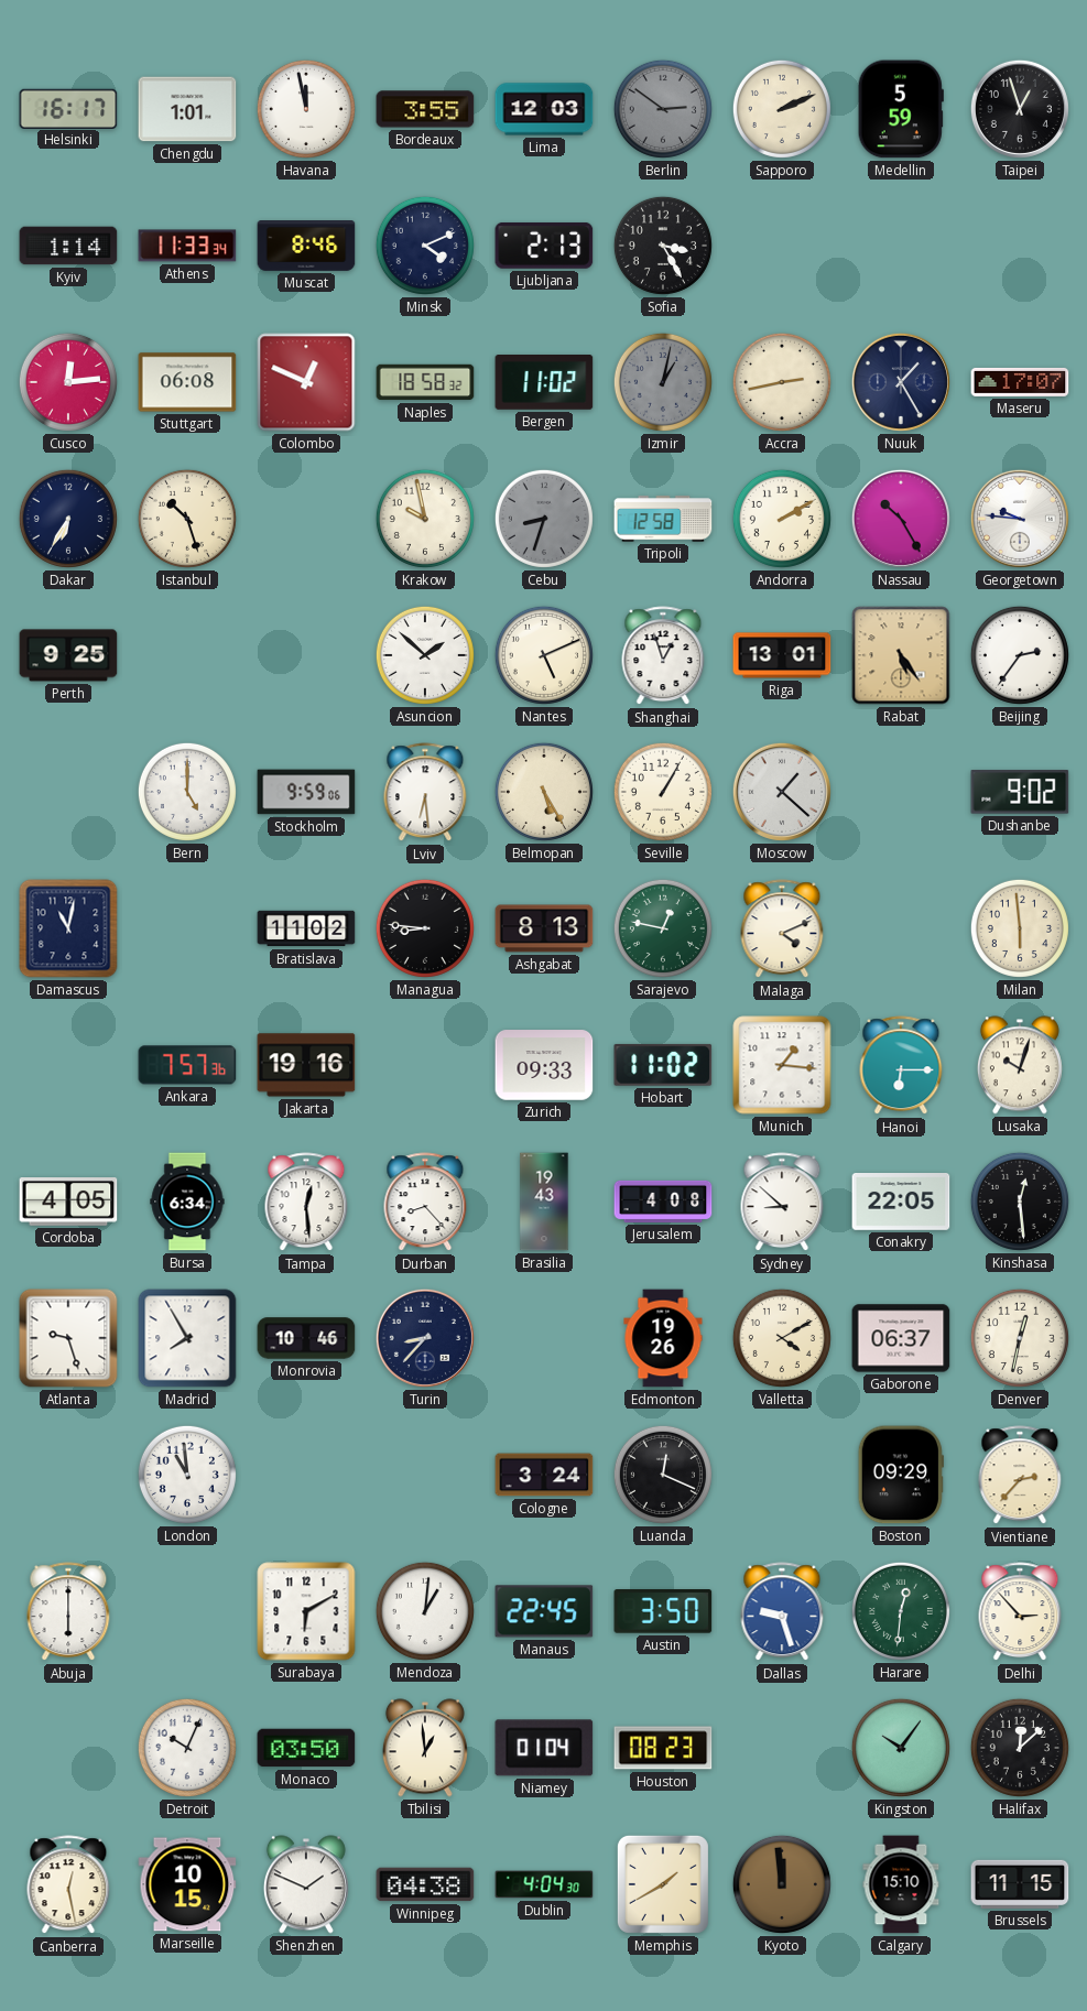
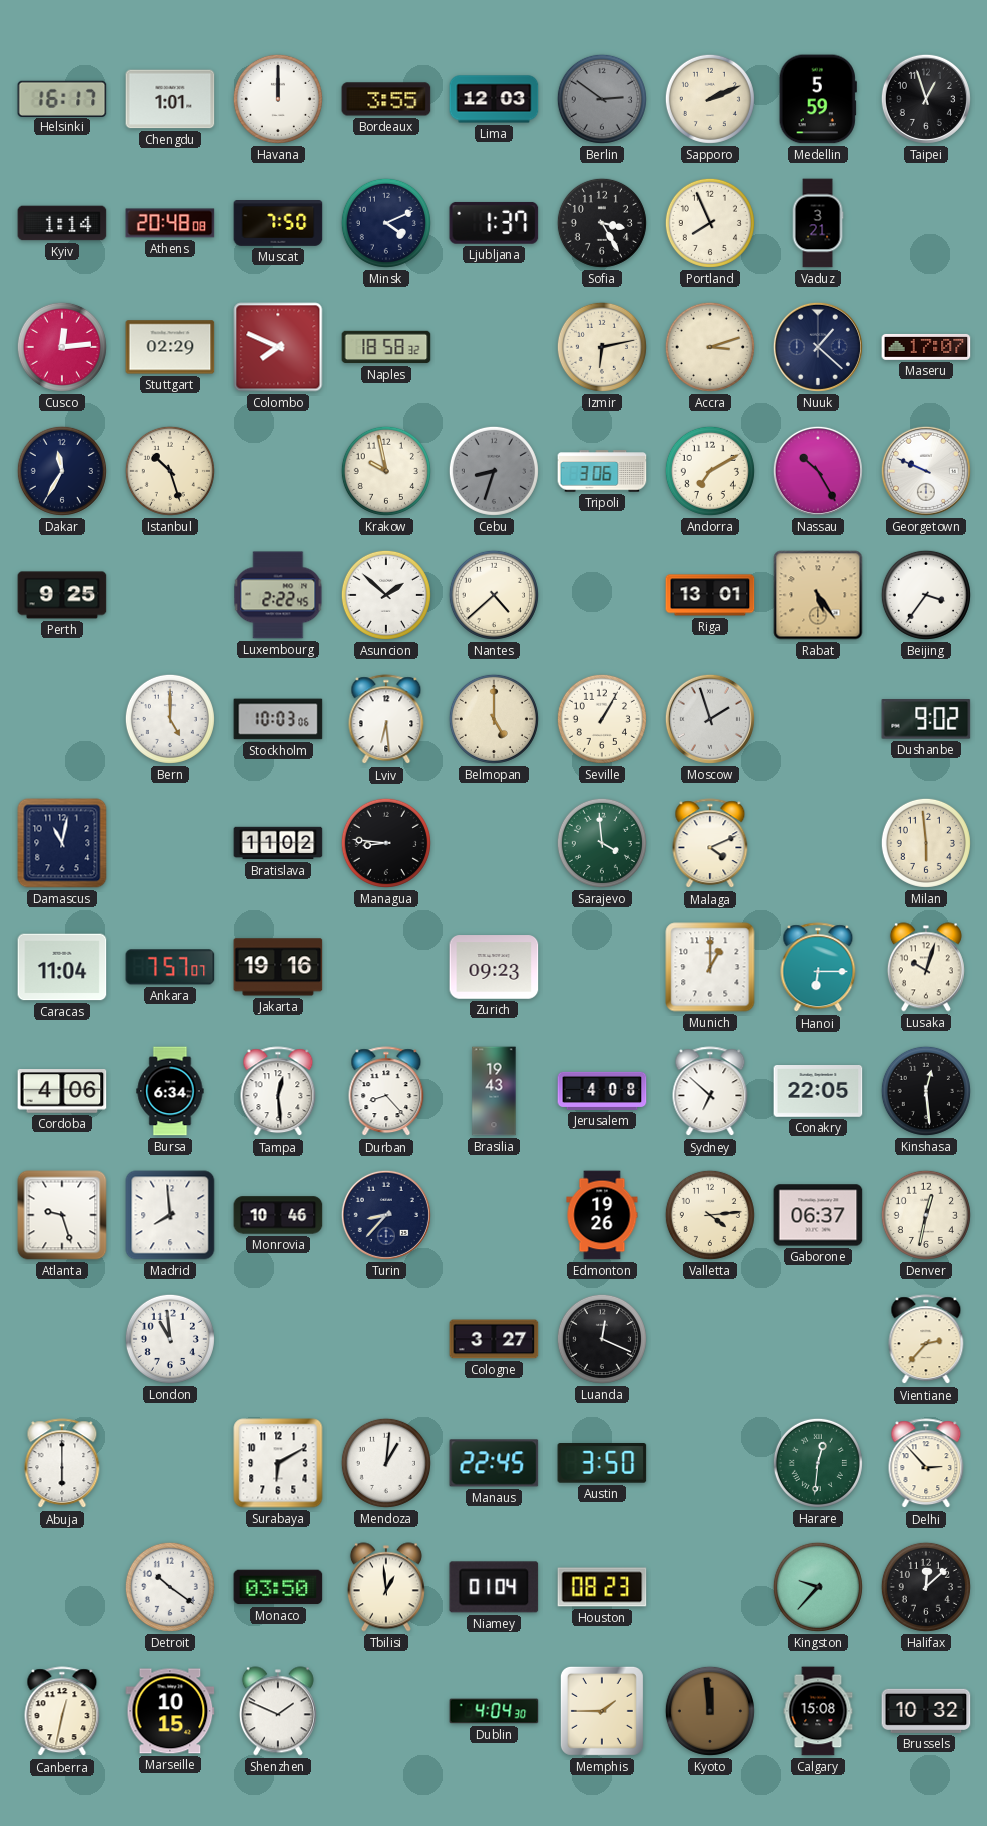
Havana: 11:58 -> 12:00
Athens: 11:33 -> 20:48
Muscat: 8:46 -> 7:50
Ljubljana: 2:13 -> 1:37
Portland: none -> 7:56
Vaduz: none -> 3:21
Stuttgart: 06:08 -> 02:29
Colombo: 12:49 -> 7:49
Bergen: 11:02 -> none
Izmir: 1:02 -> 6:13
Izmir dial: grey -> cream
Accra: 2:43 -> 3:12
Nuuk: 1:25 -> 1:22
Dakar: 6:35 -> 11:35
Tripoli: 12:58 -> 3:06
Andorra: 2:10 -> 7:10
Georgetown: 9:46 -> 9:49
Luxembourg: none -> 2:22
Nantes: 5:11 -> 4:38
Shanghai: 12:57 -> none
Beijing: 2:36 -> 3:36
Stockholm: 9:59 -> 10:03
Belmopan: 5:25 -> 5:00
Moscow: 1:22 -> 1:57
Ashgabat: 8:13 -> none
Sarajevo: 12:47 -> 3:59
Caracas: none -> 11:04
Ankara: 7:57:36 -> 7:57:07
Zurich: 09:33 -> 09:23
Hobart: 11:02 -> none
Munich: 1:16 -> 1:00
Cordoba: 4:05 -> 4:06
Sydney: 8:52 -> 6:52
Madrid: 7:55 -> 7:59
Valletta: 4:10 -> 4:14
Cologne: 3:24 -> 3:27
Boston: 09:29 -> none
Dallas: 9:27 -> none
Detroit: 10:04 -> 10:21
Kingston: 10:06 -> 9:37
Canberra: 12:28 -> 12:32
Winnipeg: 04:38 -> none
Memphis: 1:40 -> 1:45
Calgary: 15:10 -> 15:08
Brussels: 11:15 -> 10:32
